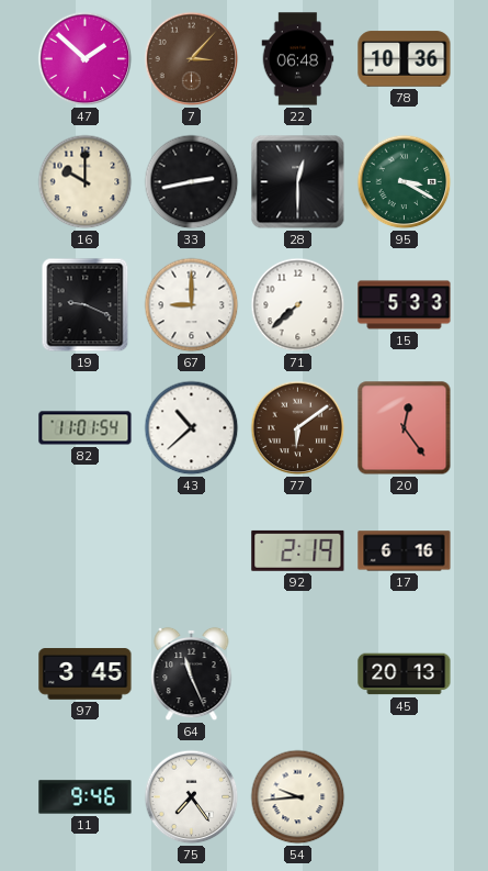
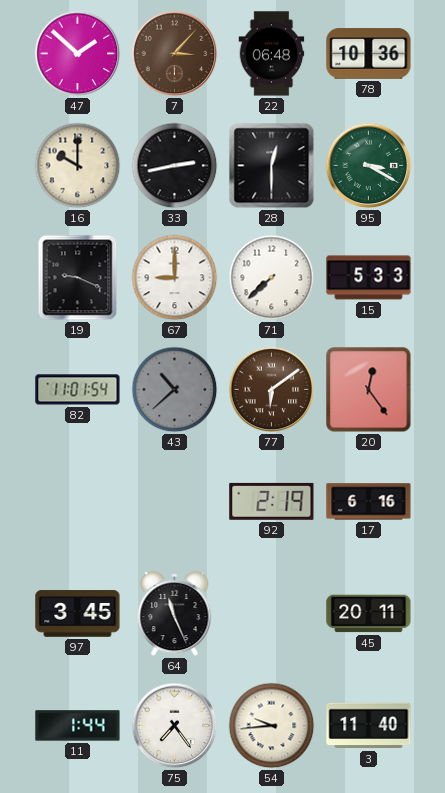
43 dial: white -> grey
45: 20:13 -> 20:11
11: 9:46 -> 1:44
3: none -> 11:40
